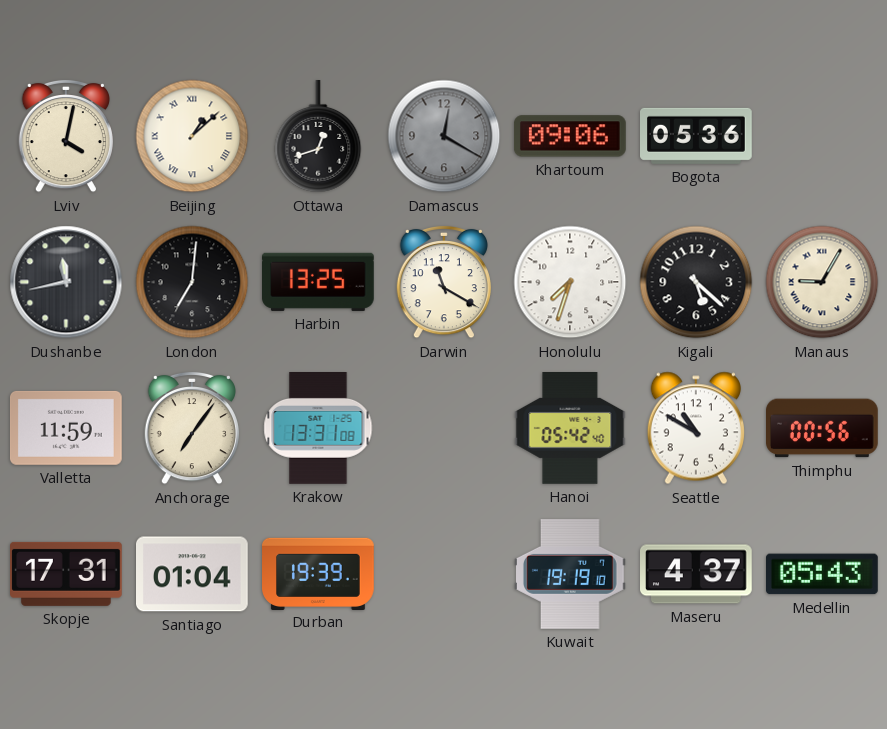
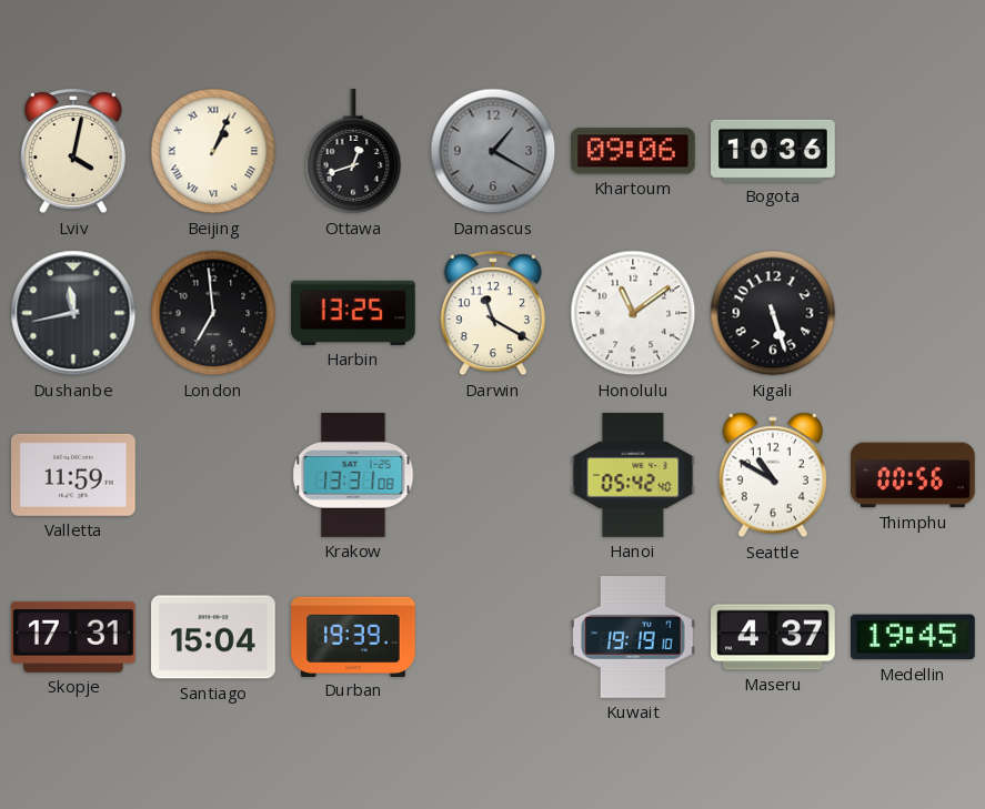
Beijing: 1:08 -> 1:04
Damascus: 12:20 -> 1:20
Bogota: 05:36 -> 10:36
London: 7:01 -> 6:59
Honolulu: 7:33 -> 11:09
Kigali: 5:22 -> 5:27
Manaus: 9:05 -> none
Anchorage: 7:06 -> none
Santiago: 01:04 -> 15:04
Medellin: 05:43 -> 19:45
